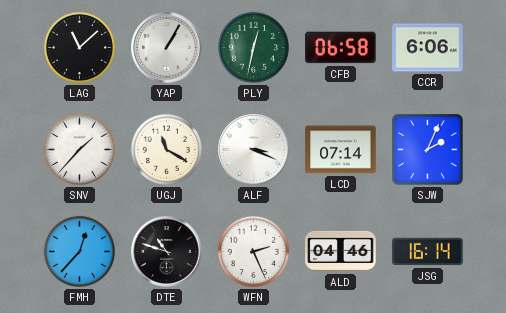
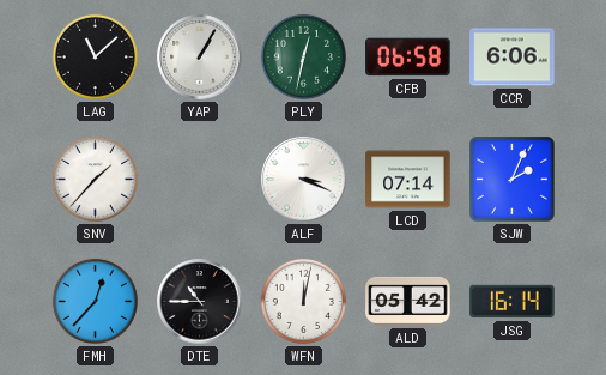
UGJ: 11:20 -> none
DTE: 10:48 -> 10:45
WFN: 2:26 -> 12:02
ALD: 04:46 -> 05:42
